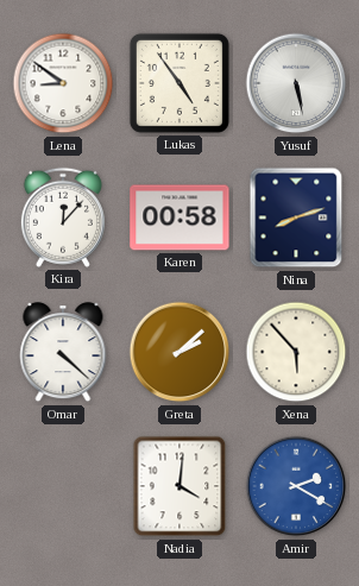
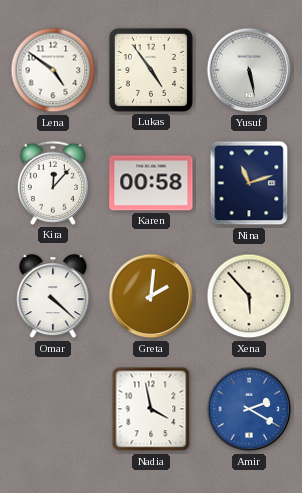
Lena: 8:51 -> 4:51
Nina: 8:12 -> 11:12
Greta: 2:08 -> 2:01
Nadia: 4:01 -> 3:58
